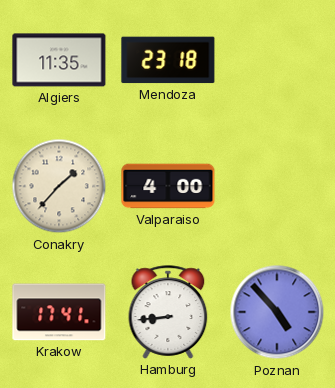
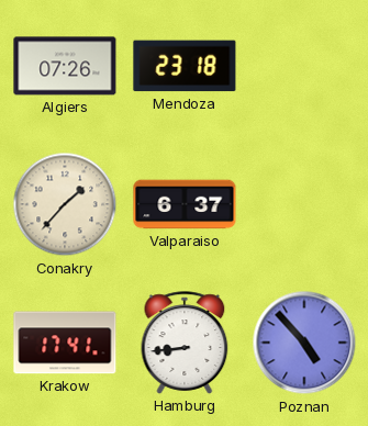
Algiers: 11:35 -> 07:26
Valparaiso: 4:00 -> 6:37
